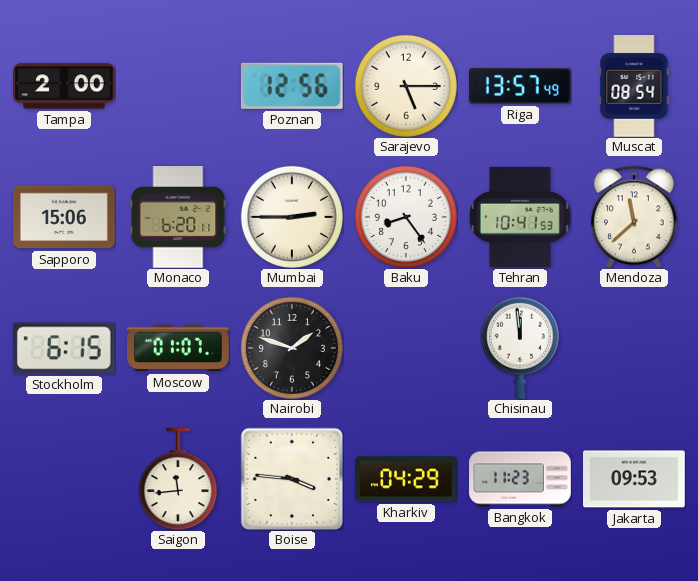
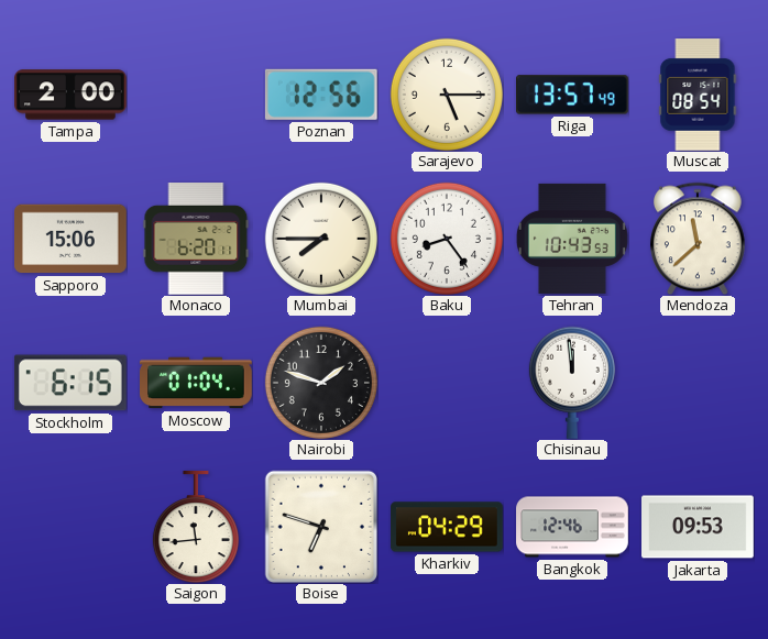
Mumbai: 2:45 -> 7:45
Tehran: 10:41 -> 10:43
Moscow: 01:07 -> 01:04
Boise: 3:46 -> 6:48
Bangkok: 11:23 -> 12:46
